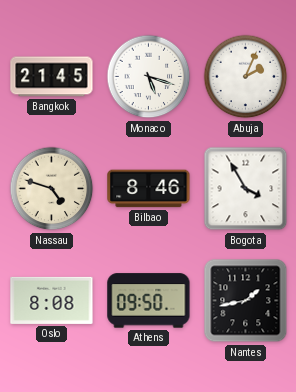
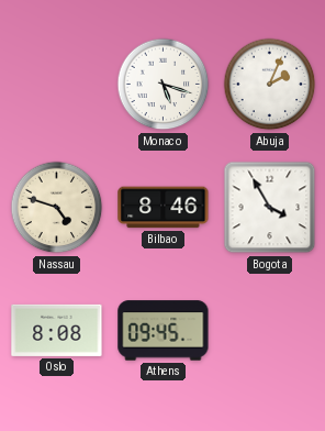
Bangkok: 21:45 -> none
Athens: 09:50 -> 09:45
Nantes: 1:43 -> none
